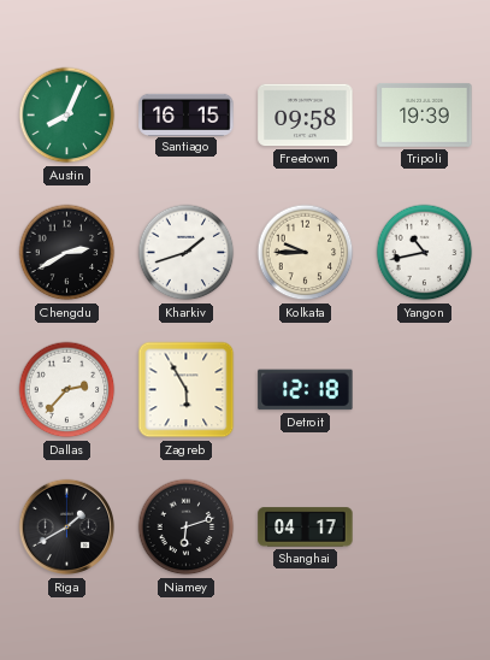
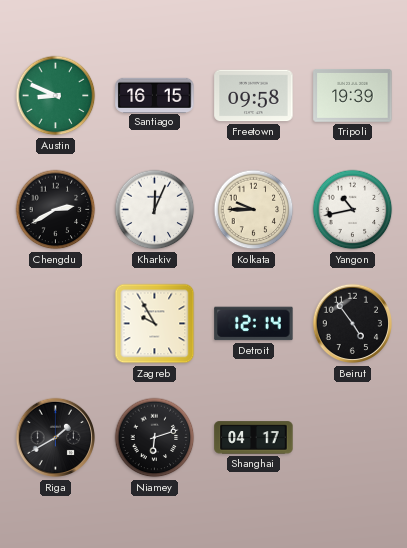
Austin: 8:04 -> 8:49
Kharkiv: 1:42 -> 12:04
Dallas: 2:37 -> none
Zagreb: 5:55 -> 9:55
Detroit: 12:18 -> 12:14
Beirut: none -> 4:54
